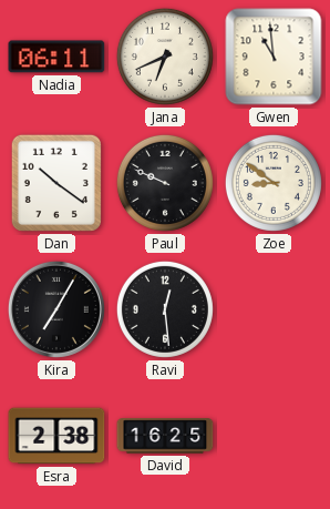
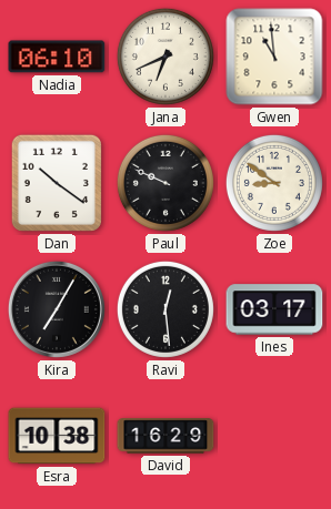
Nadia: 06:11 -> 06:10
Ines: none -> 03:17
Esra: 2:38 -> 10:38
David: 16:25 -> 16:29
